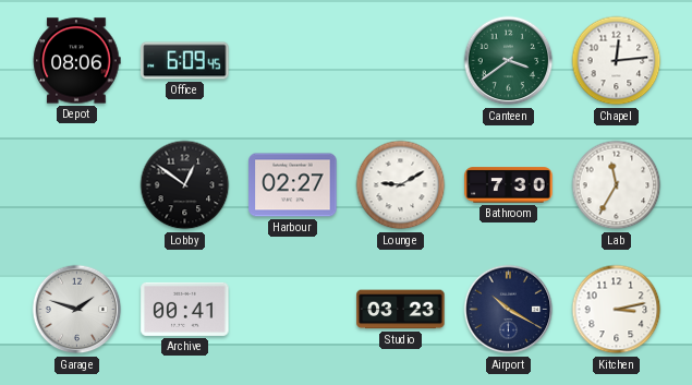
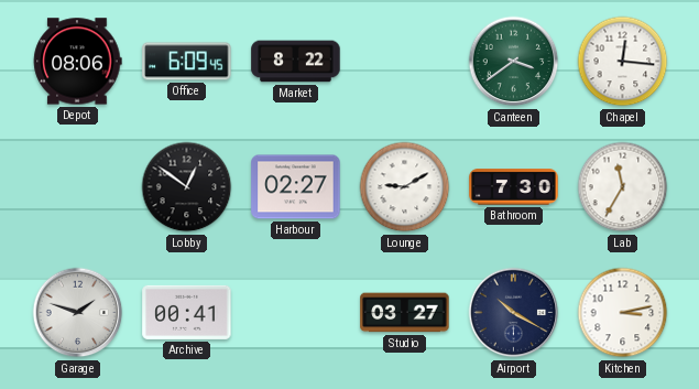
Market: none -> 8:22
Chapel: 12:14 -> 12:16
Studio: 03:23 -> 03:27
